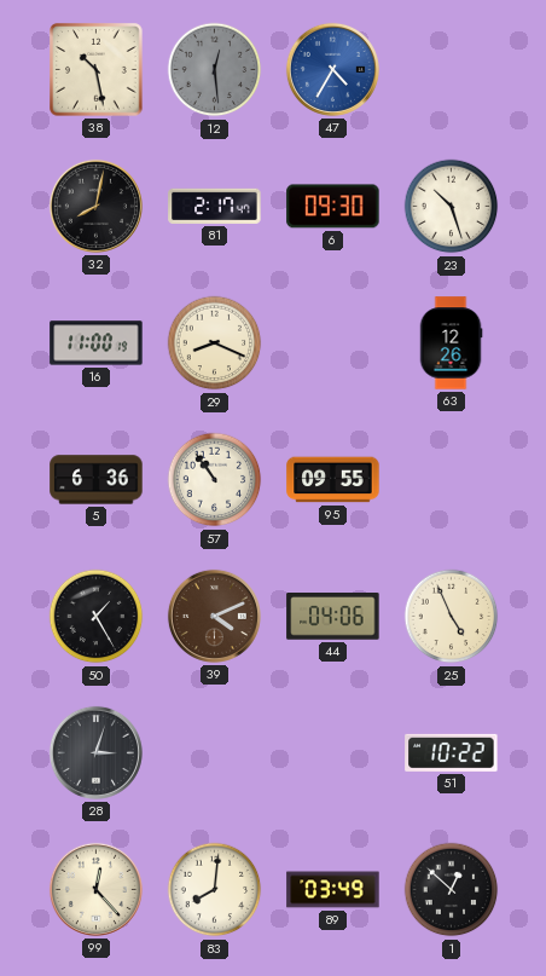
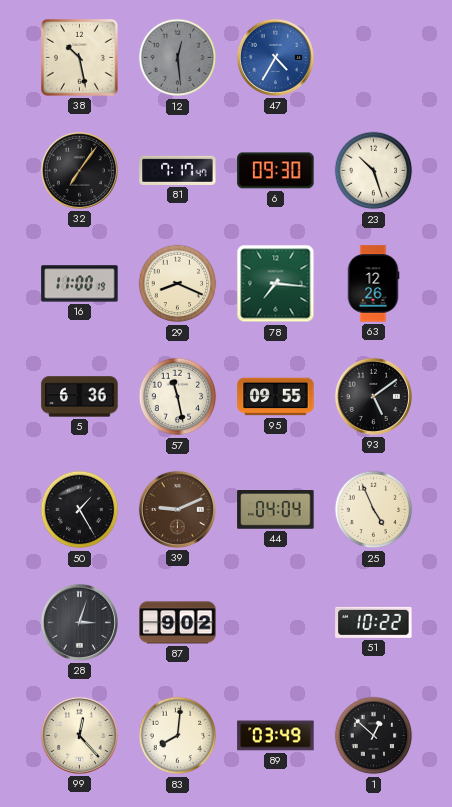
32: 8:02 -> 7:06
81: 2:17 -> 7:17
78: none -> 7:16
57: 10:54 -> 11:28
93: none -> 5:09
39: 4:11 -> 9:11
44: 04:06 -> 04:04
87: none -> 9:02
